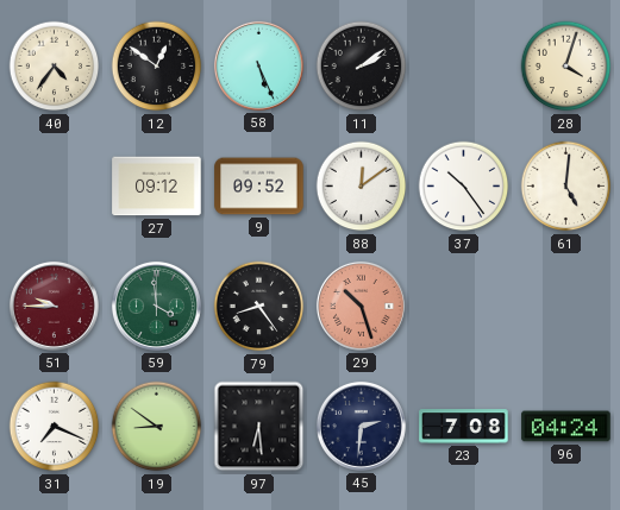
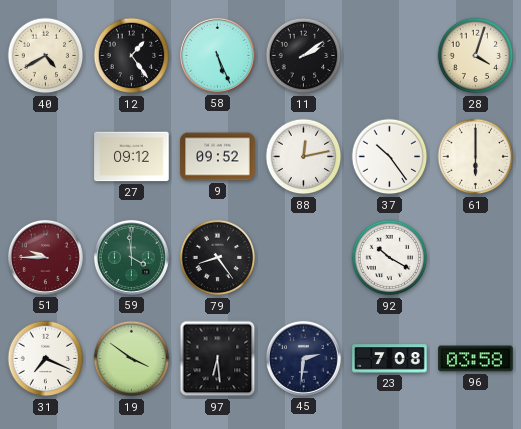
40: 4:36 -> 4:40
12: 12:51 -> 1:24
88: 12:09 -> 12:13
61: 5:01 -> 6:00
29: 10:27 -> none
92: none -> 10:20
19: 8:51 -> 3:51
96: 04:24 -> 03:58
